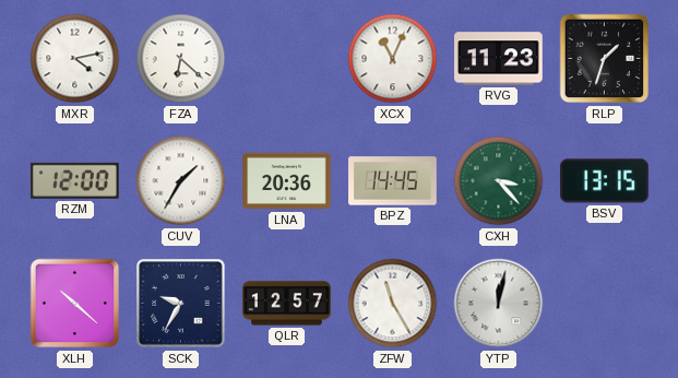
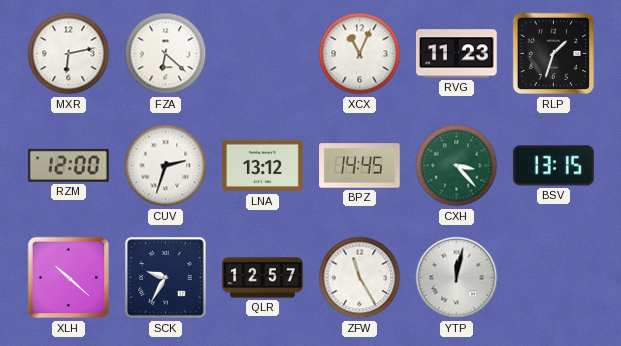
MXR: 4:13 -> 6:13
CUV: 1:35 -> 2:33
LNA: 20:36 -> 13:12
